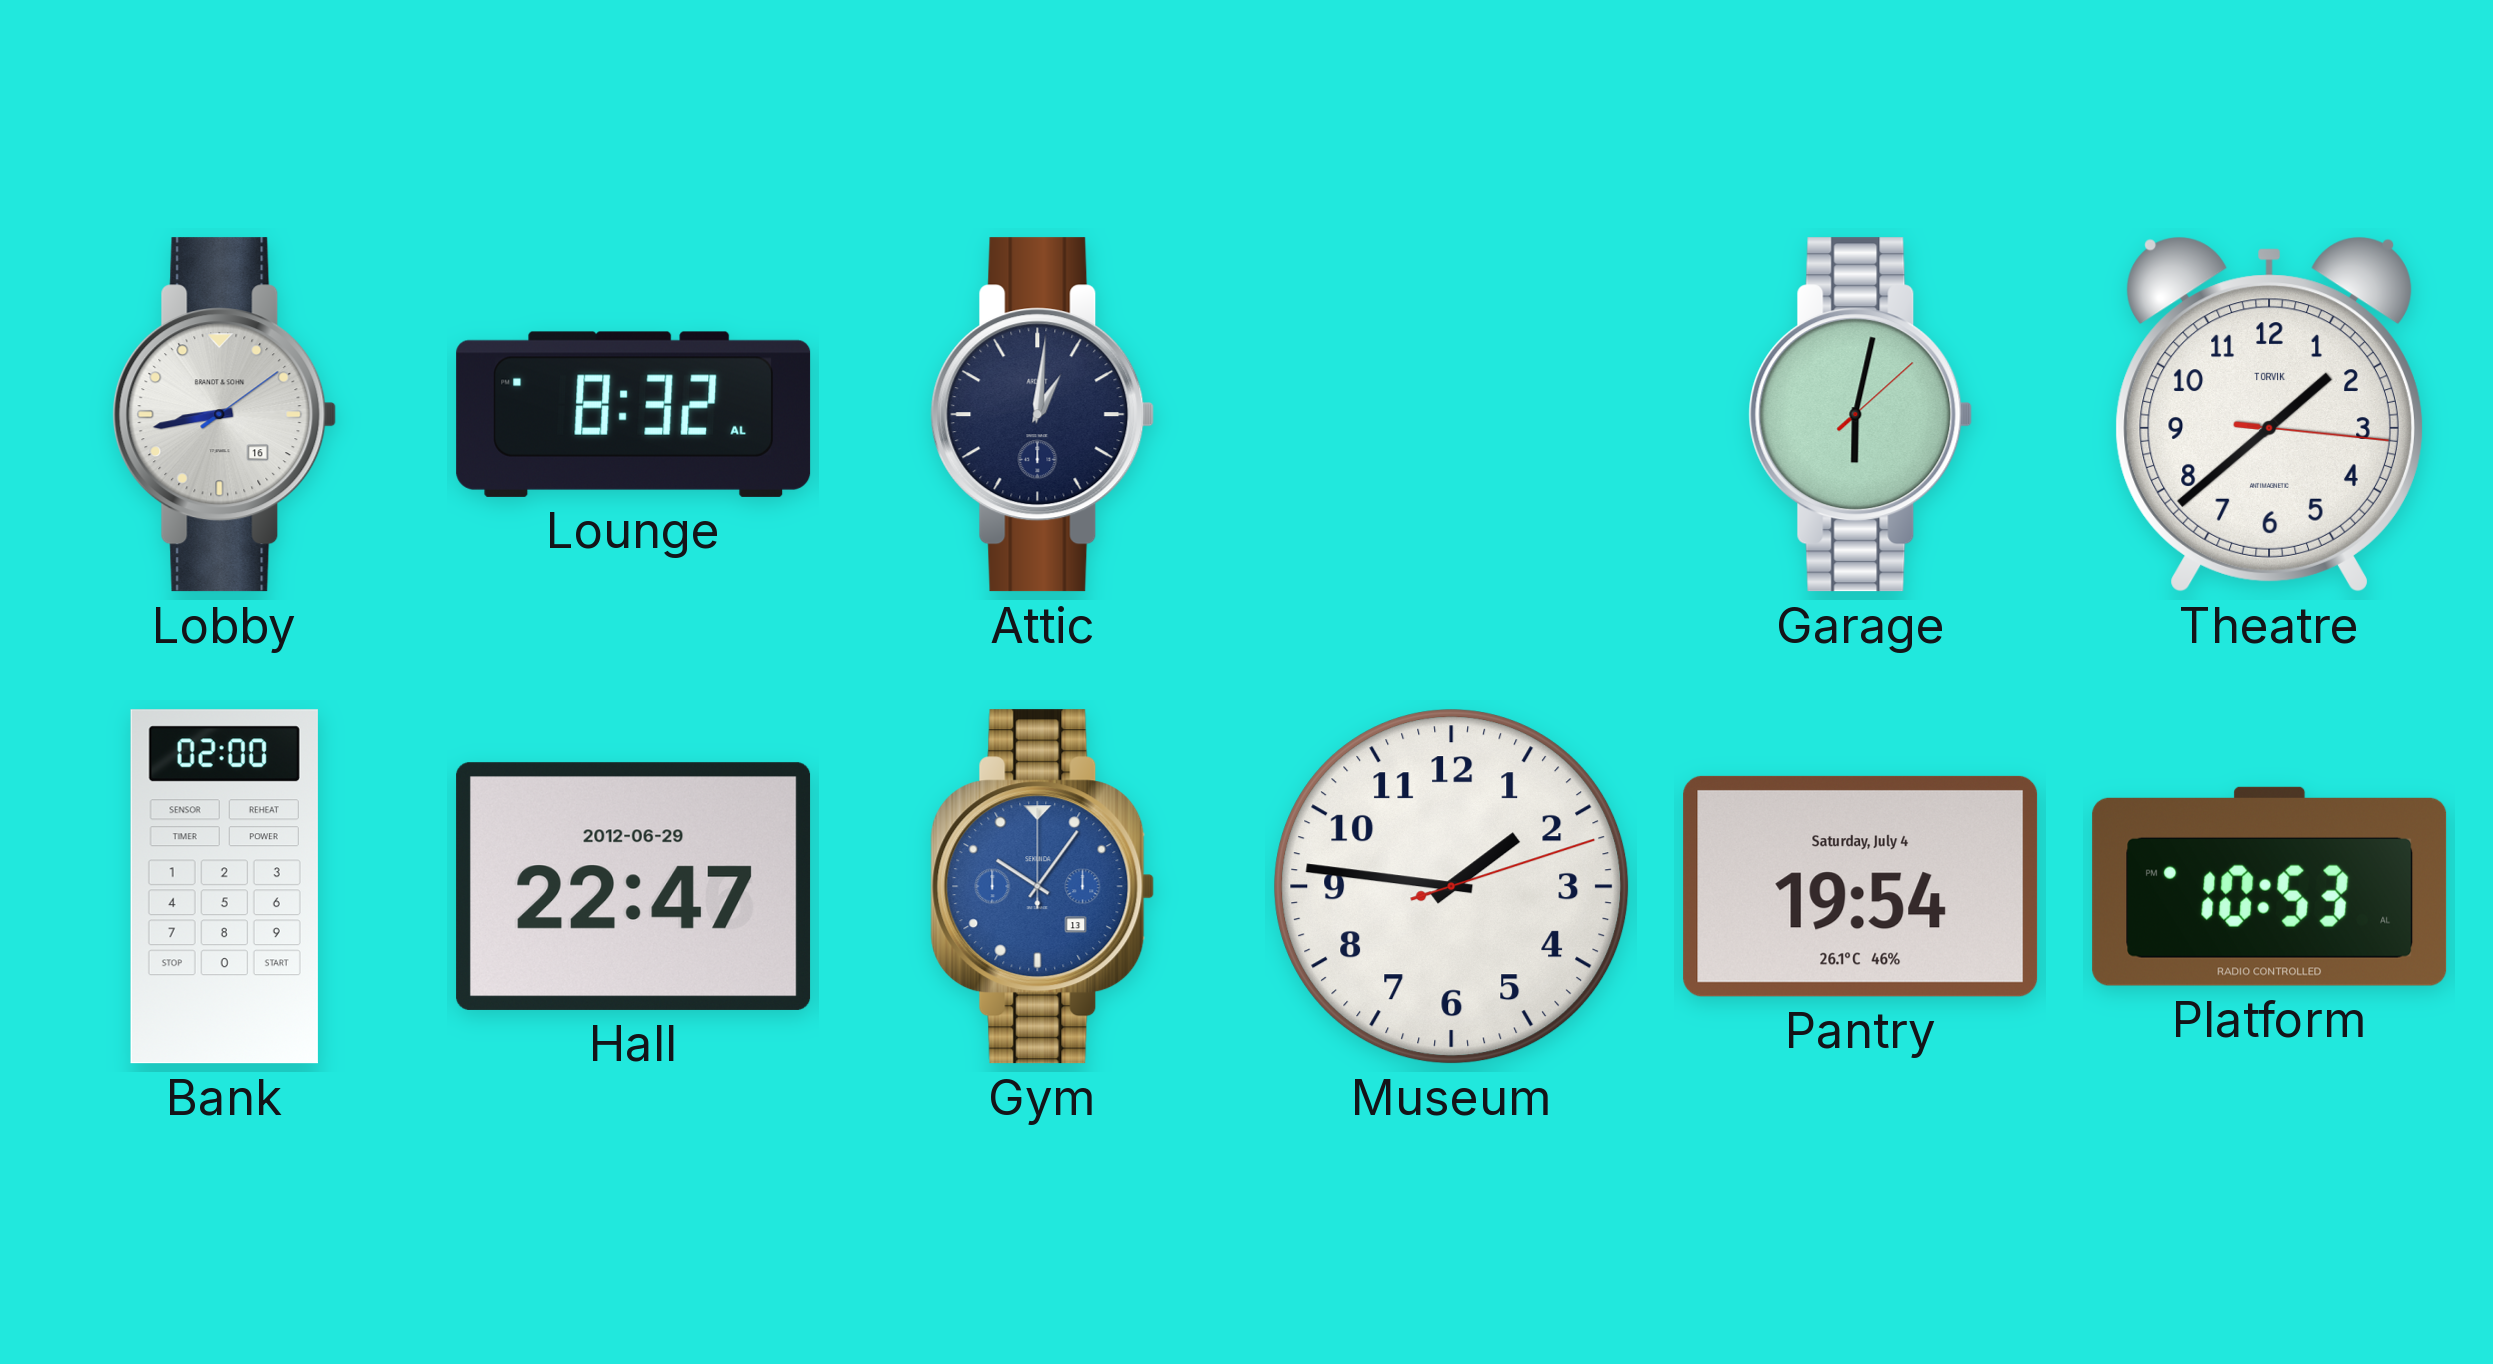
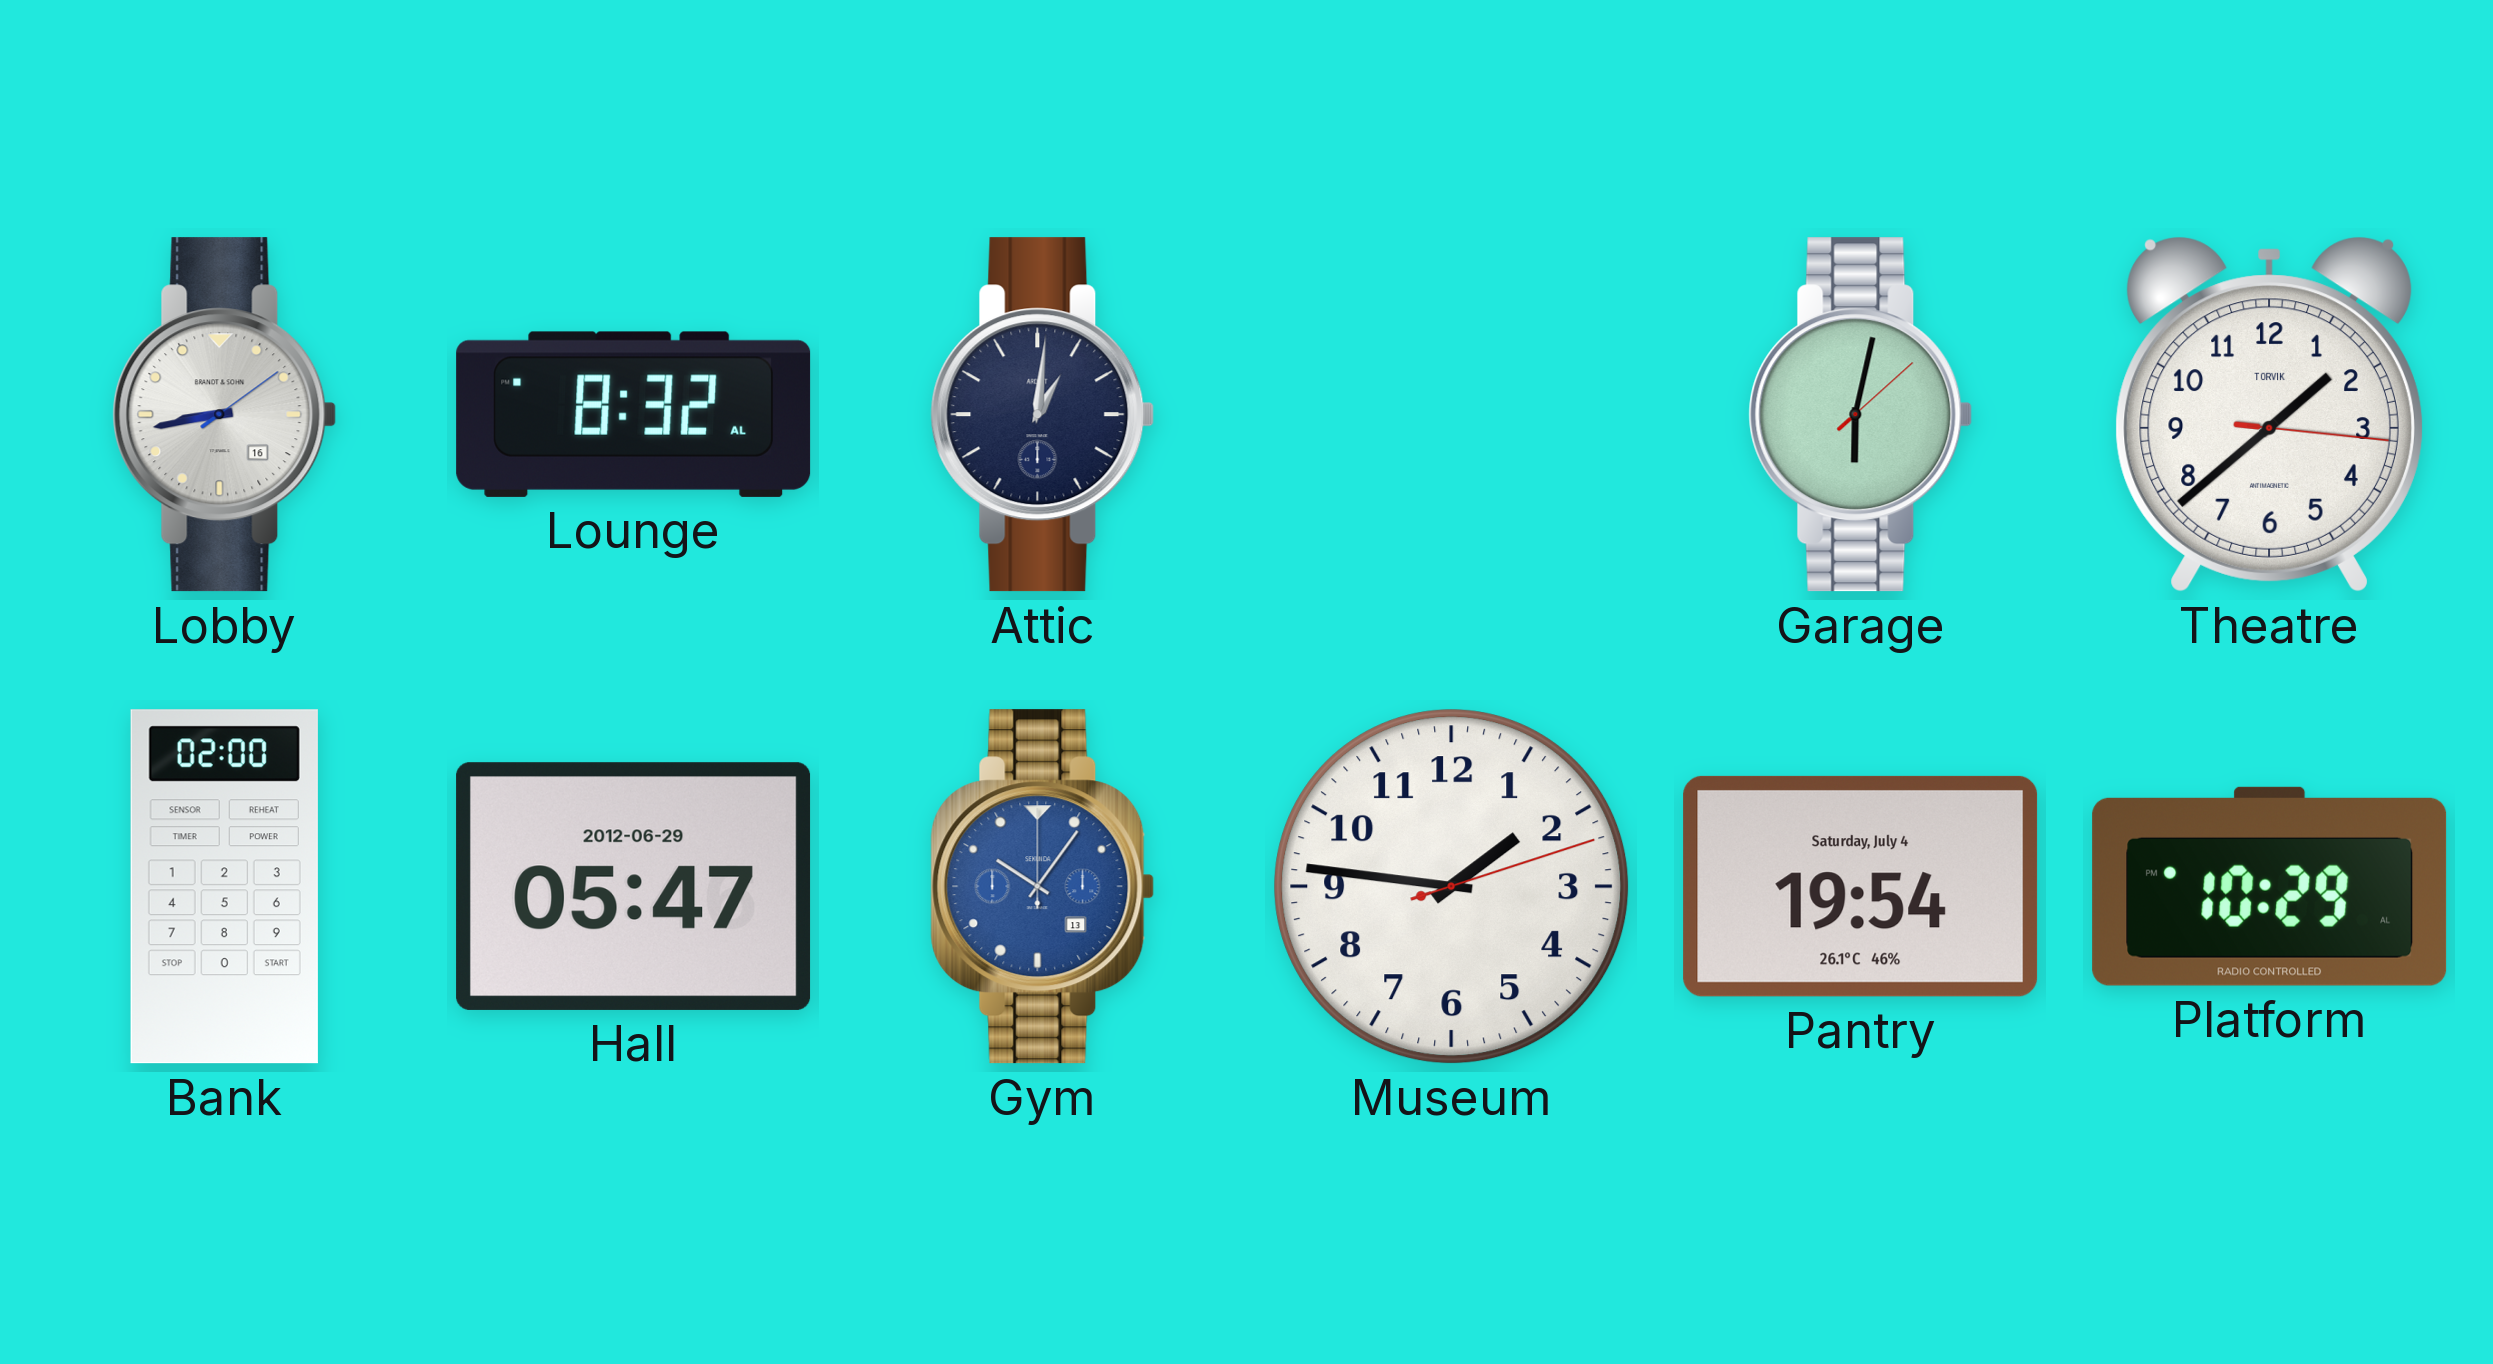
Hall: 22:47 -> 05:47
Platform: 10:53 -> 10:29
